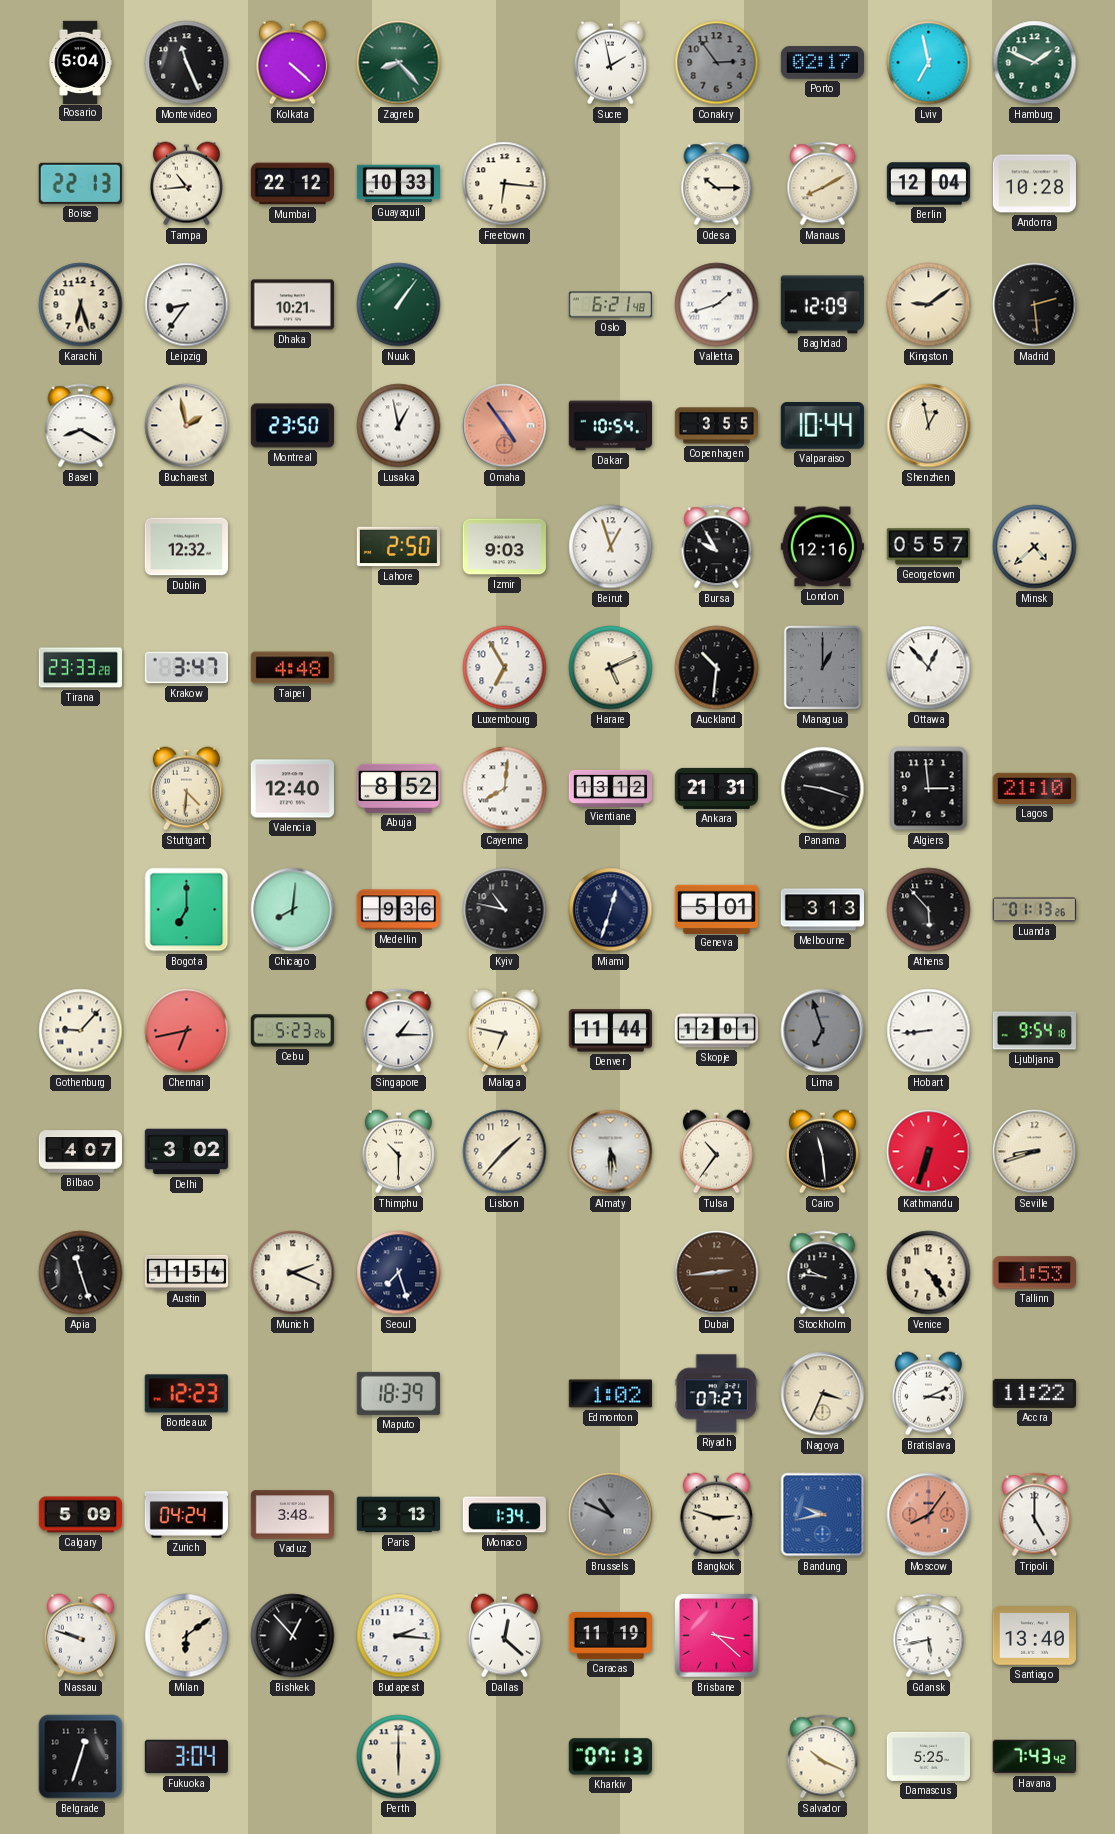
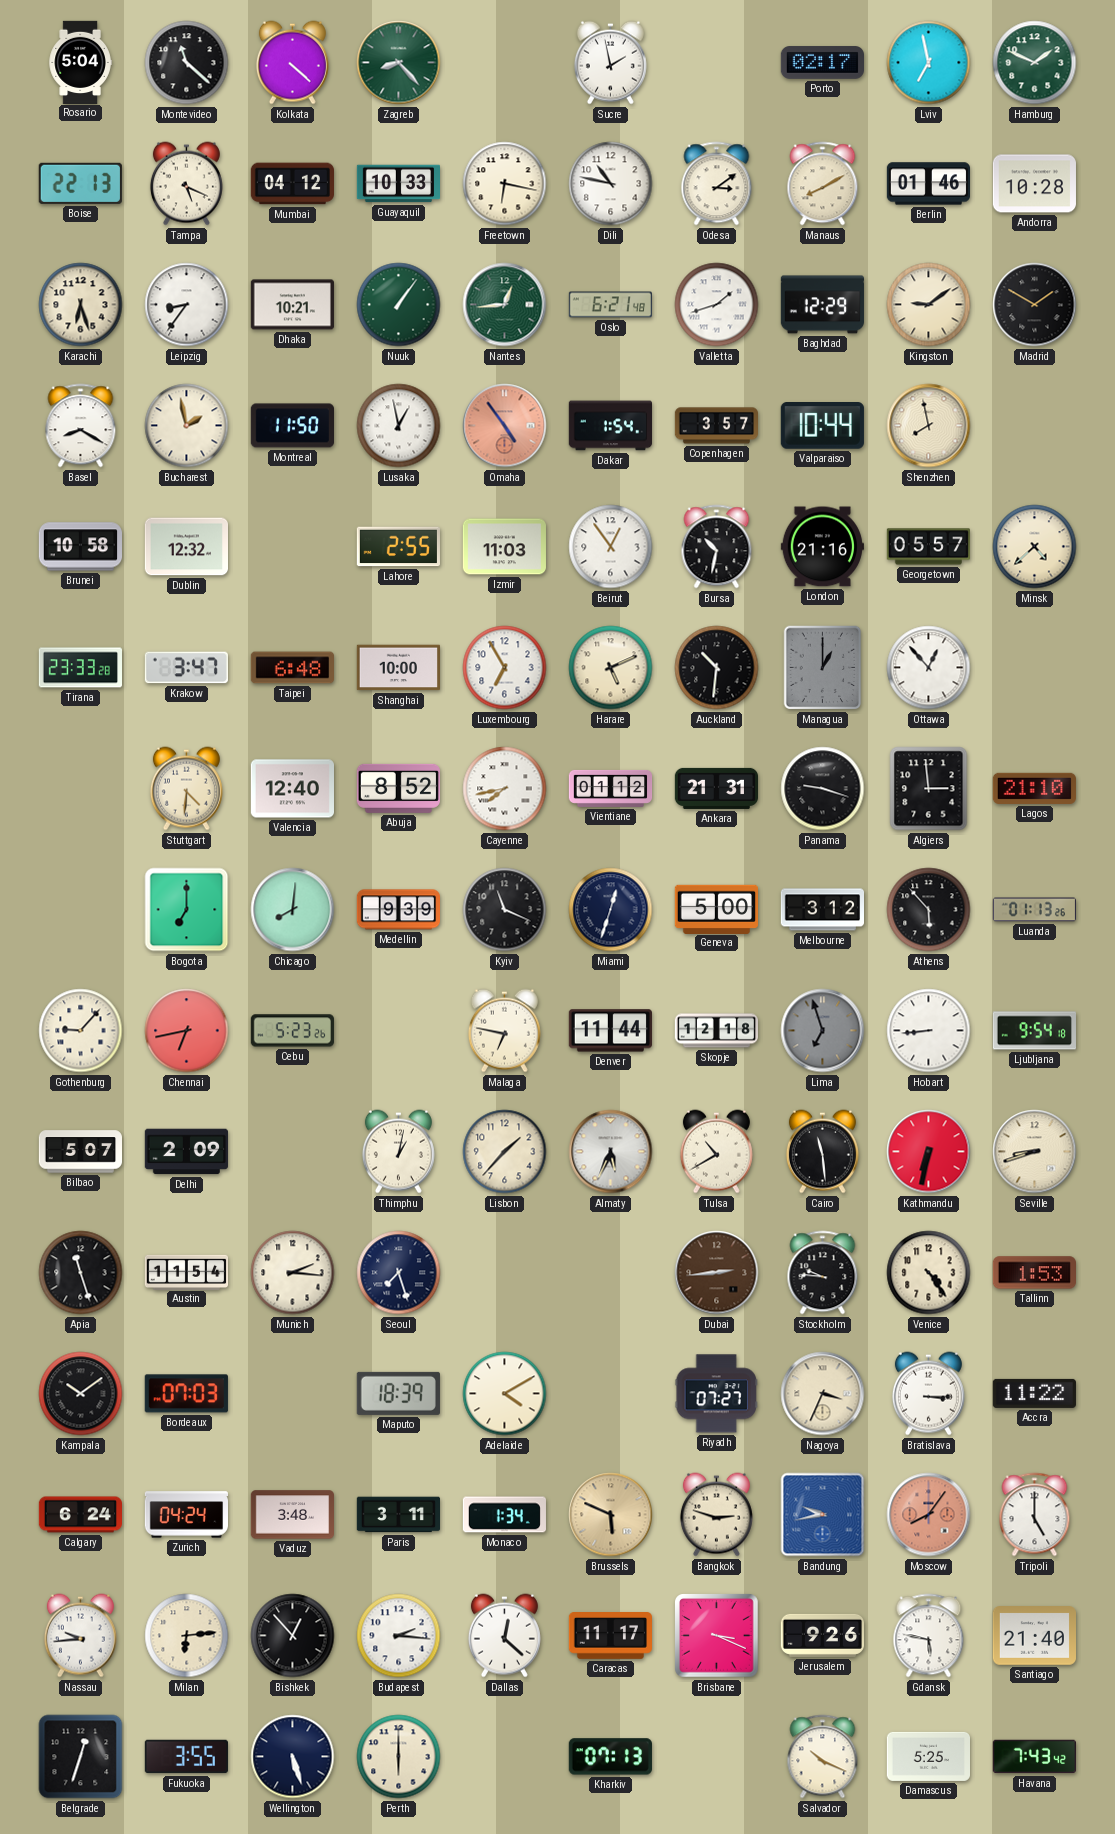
Montevideo: 11:26 -> 11:22
Conakry: 2:54 -> none
Tampa: 10:44 -> 5:19
Mumbai: 22:12 -> 04:12
Freetown: 6:16 -> 6:17
Dili: none -> 10:47
Odesa: 10:15 -> 3:09
Berlin: 12:04 -> 01:46
Nantes: none -> 12:44
Baghdad: 12:09 -> 12:29
Madrid: 2:29 -> 1:50
Montreal: 23:50 -> 11:50
Dakar: 10:54 -> 1:54
Copenhagen: 3:55 -> 3:57
Shenzhen: 12:58 -> 7:58
Brunei: none -> 10:58
Lahore: 2:50 -> 2:55
Izmir: 9:03 -> 11:03
Beirut: 12:57 -> 12:54
Bursa: 9:55 -> 10:32
London: 12:16 -> 21:16
Taipei: 4:48 -> 6:48
Shanghai: none -> 10:00
Cayenne: 8:01 -> 7:43
Vientiane: 13:12 -> 01:12
Medellin: 9:36 -> 9:39
Kyiv: 10:47 -> 11:19
Geneva: 5:01 -> 5:00
Melbourne: 3:13 -> 3:12
Singapore: 1:15 -> none
Skopje: 12:01 -> 12:18
Bilbao: 4:07 -> 5:07
Delhi: 3:02 -> 2:09
Thimphu: 10:30 -> 1:02
Almaty: 5:30 -> 5:34
Tulsa: 10:36 -> 10:40
Kathmandu: 6:33 -> 6:32
Munich: 2:19 -> 2:16
Kampala: none -> 10:09
Bordeaux: 12:23 -> 07:03
Adelaide: none -> 4:10
Edmonton: 1:02 -> none
Bratislava: 3:11 -> 3:15
Calgary: 5:09 -> 6:24
Paris: 3:13 -> 3:11
Brussels: 10:49 -> 5:49
Brussels dial: grey -> champagne
Nassau: 9:48 -> 9:44
Milan: 6:09 -> 6:14
Caracas: 11:19 -> 11:17
Brisbane: 3:22 -> 3:19
Jerusalem: none -> 9:26
Gdansk: 5:43 -> 5:47
Santiago: 13:40 -> 21:40
Fukuoka: 3:04 -> 3:55
Wellington: none -> 5:27
